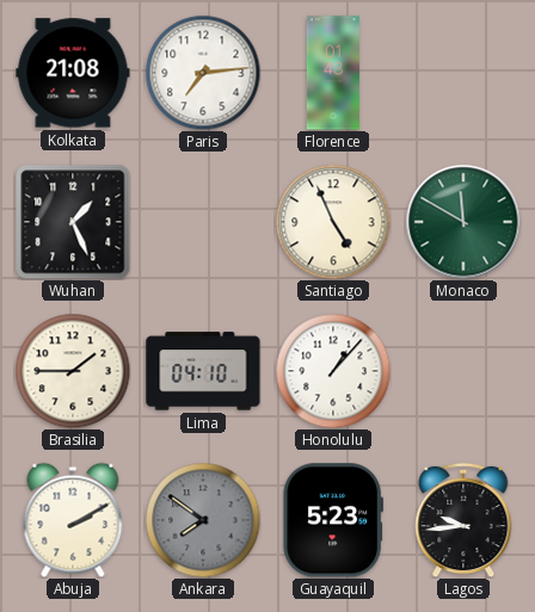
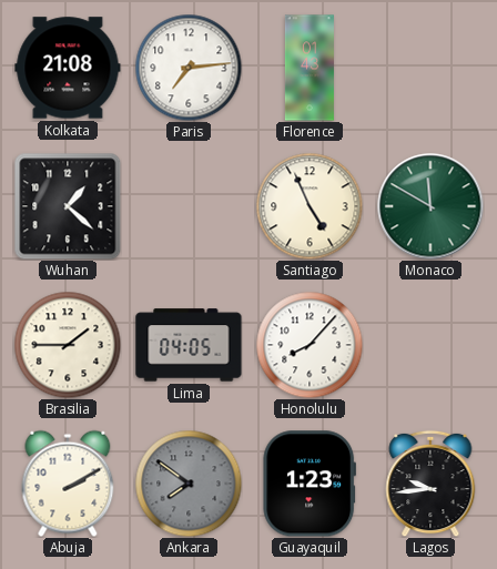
Wuhan: 1:26 -> 1:22
Lima: 04:10 -> 04:05
Honolulu: 1:07 -> 8:07
Guayaquil: 5:23 -> 1:23
